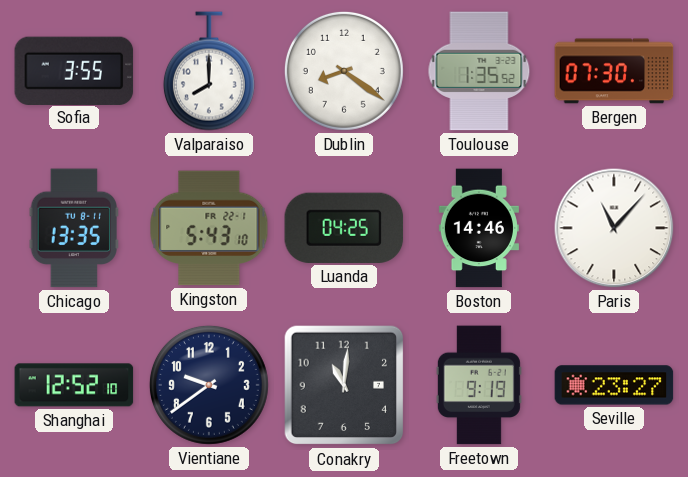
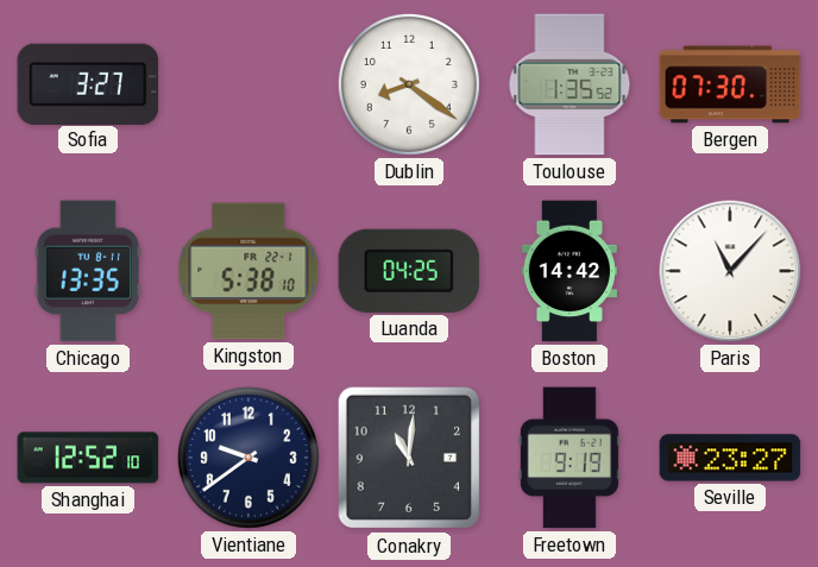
Sofia: 3:55 -> 3:27
Valparaiso: 8:00 -> none
Kingston: 5:43 -> 5:38
Boston: 14:46 -> 14:42
